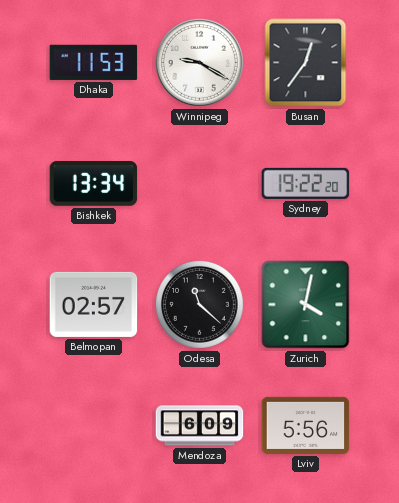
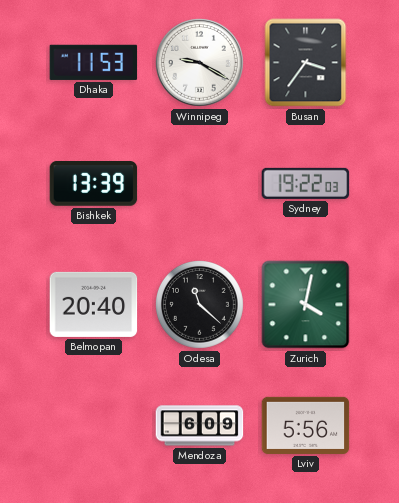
Busan: 12:36 -> 3:36
Bishkek: 13:34 -> 13:39
Sydney: 19:22:20 -> 19:22:03
Belmopan: 02:57 -> 20:40
